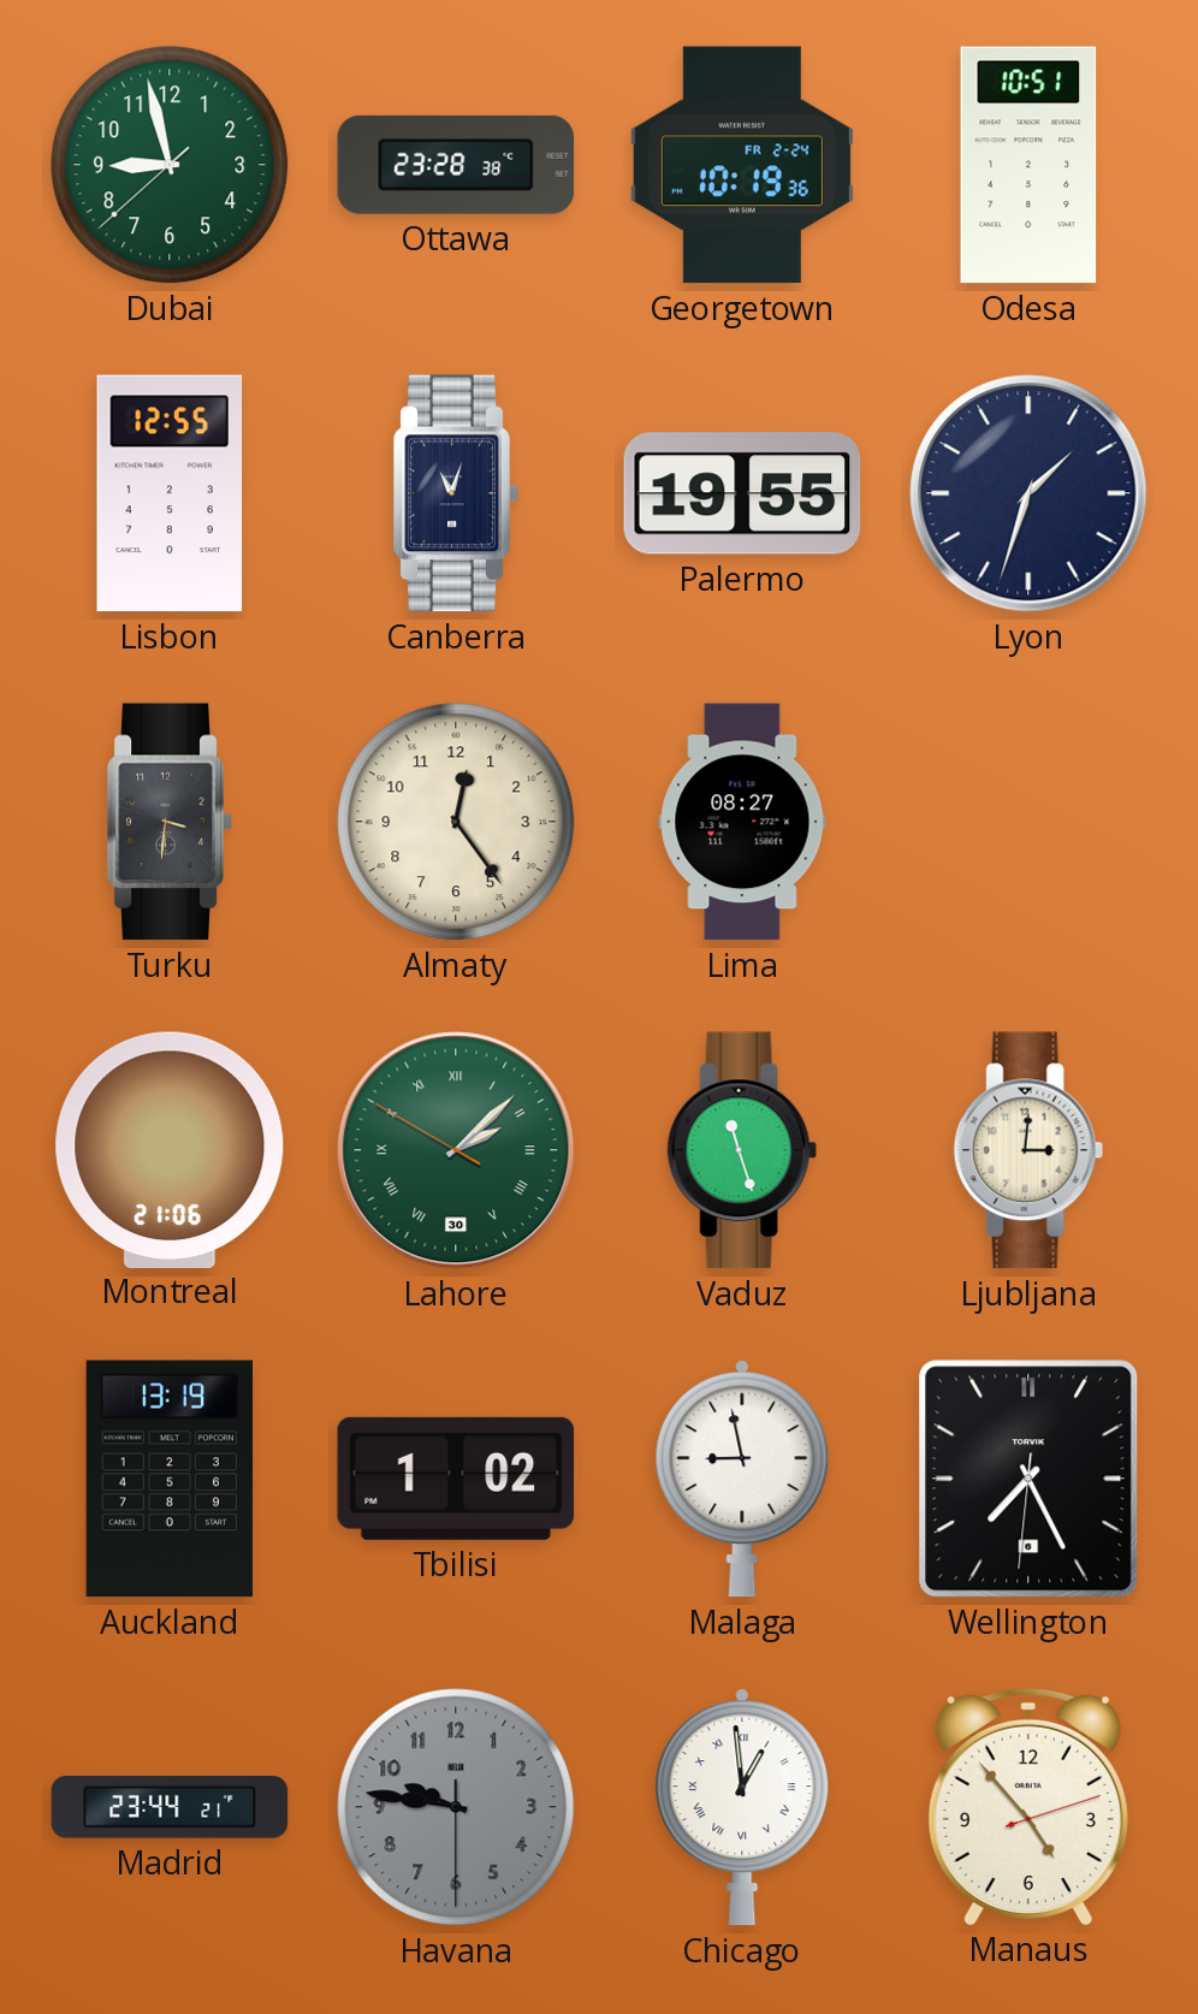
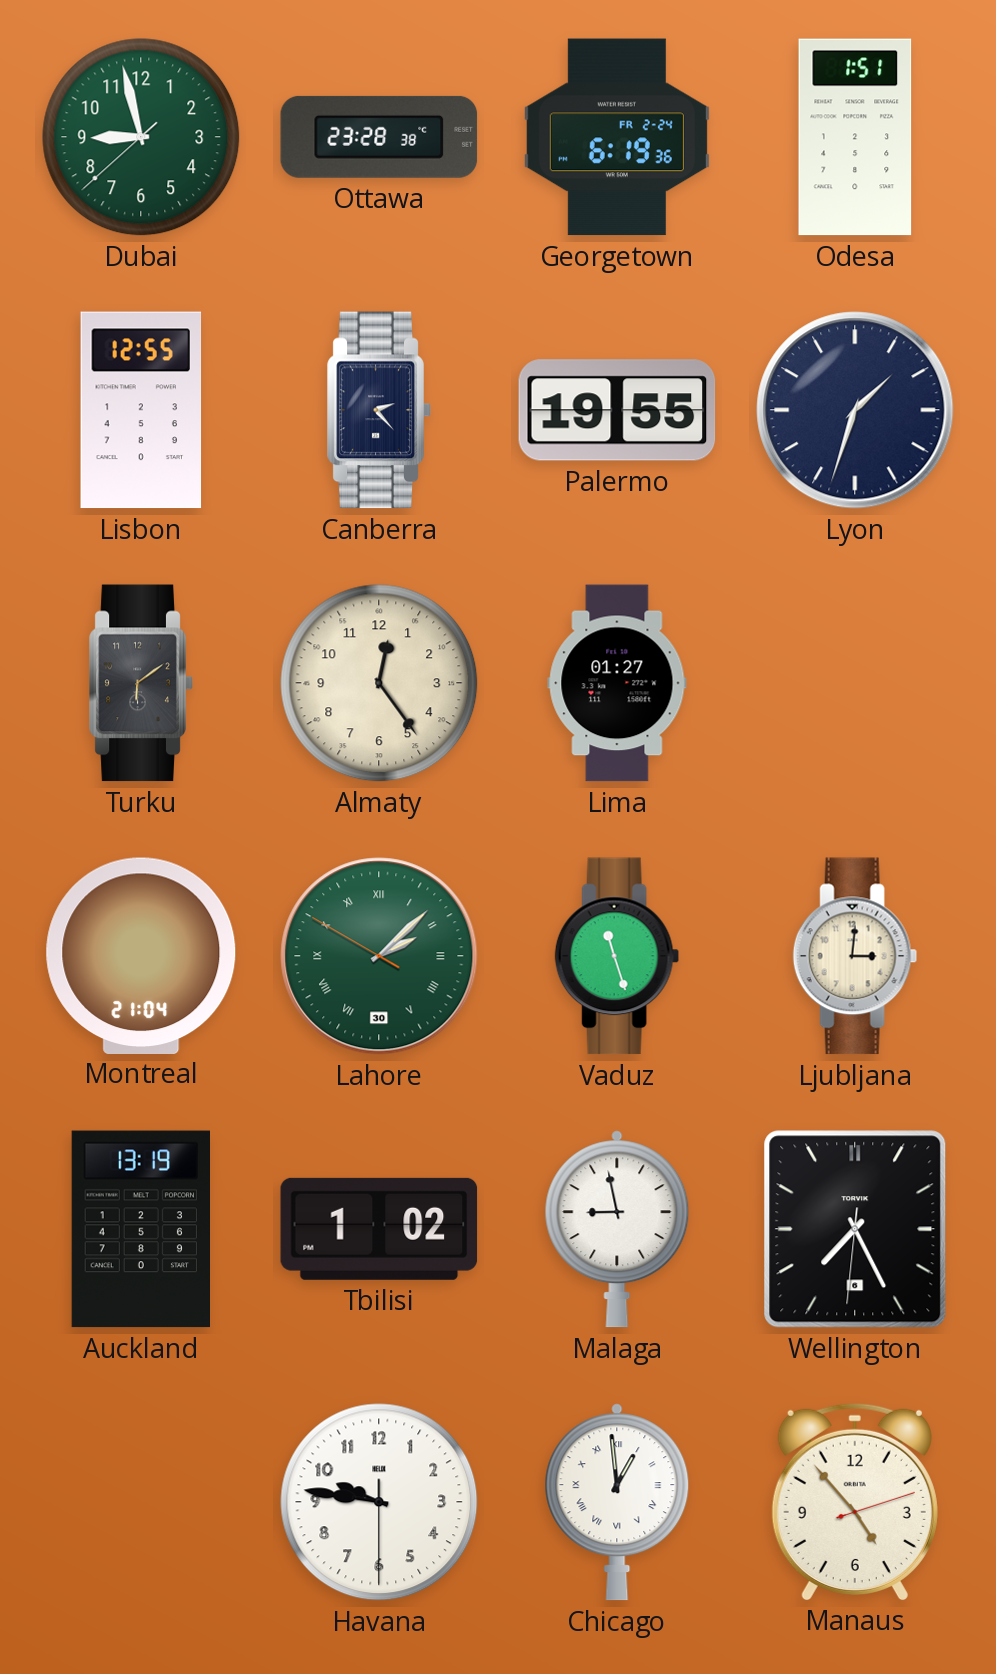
Georgetown: 10:19 -> 6:19
Odesa: 10:51 -> 1:51
Canberra: 11:03 -> 2:23
Turku: 3:31 -> 6:09
Lima: 08:27 -> 01:27
Montreal: 21:06 -> 21:04
Madrid: 23:44 -> none
Havana dial: grey -> white
